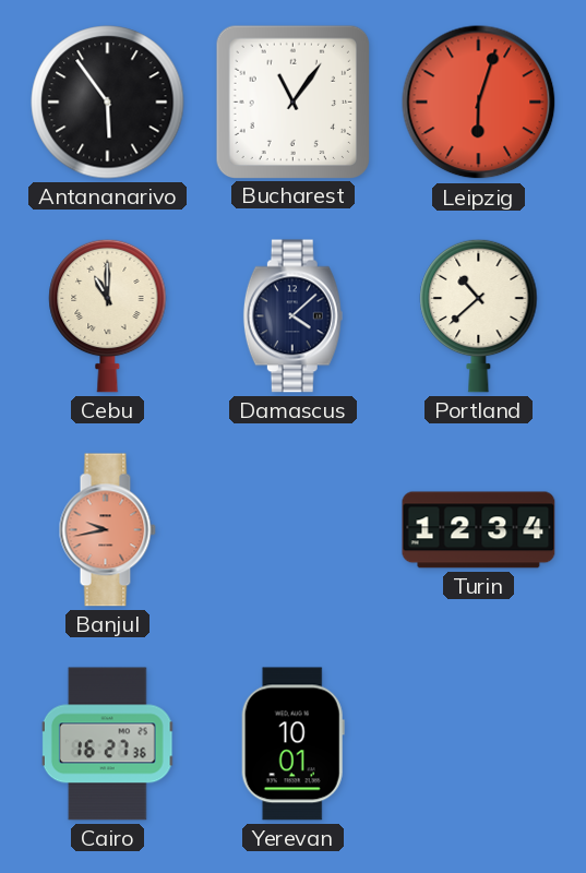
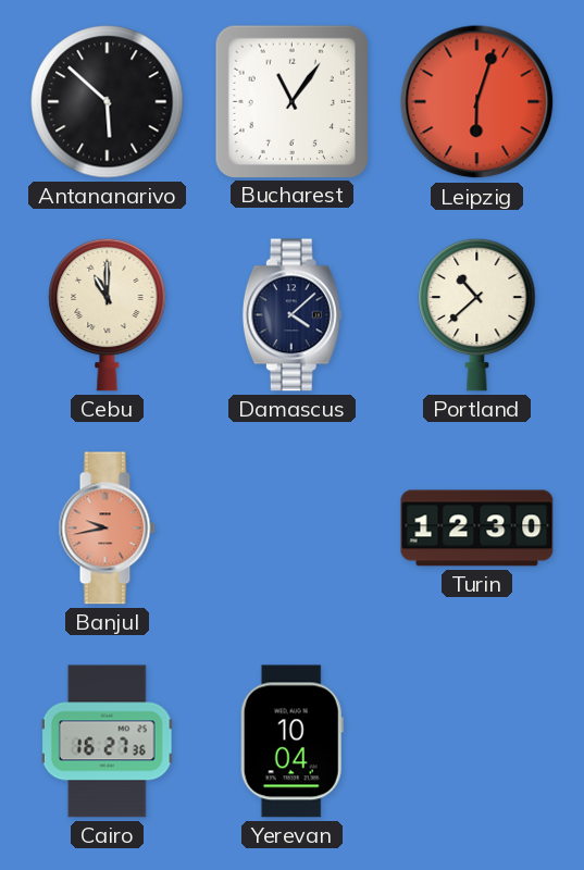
Antananarivo: 5:54 -> 5:52
Turin: 12:34 -> 12:30
Yerevan: 10:01 -> 10:04
